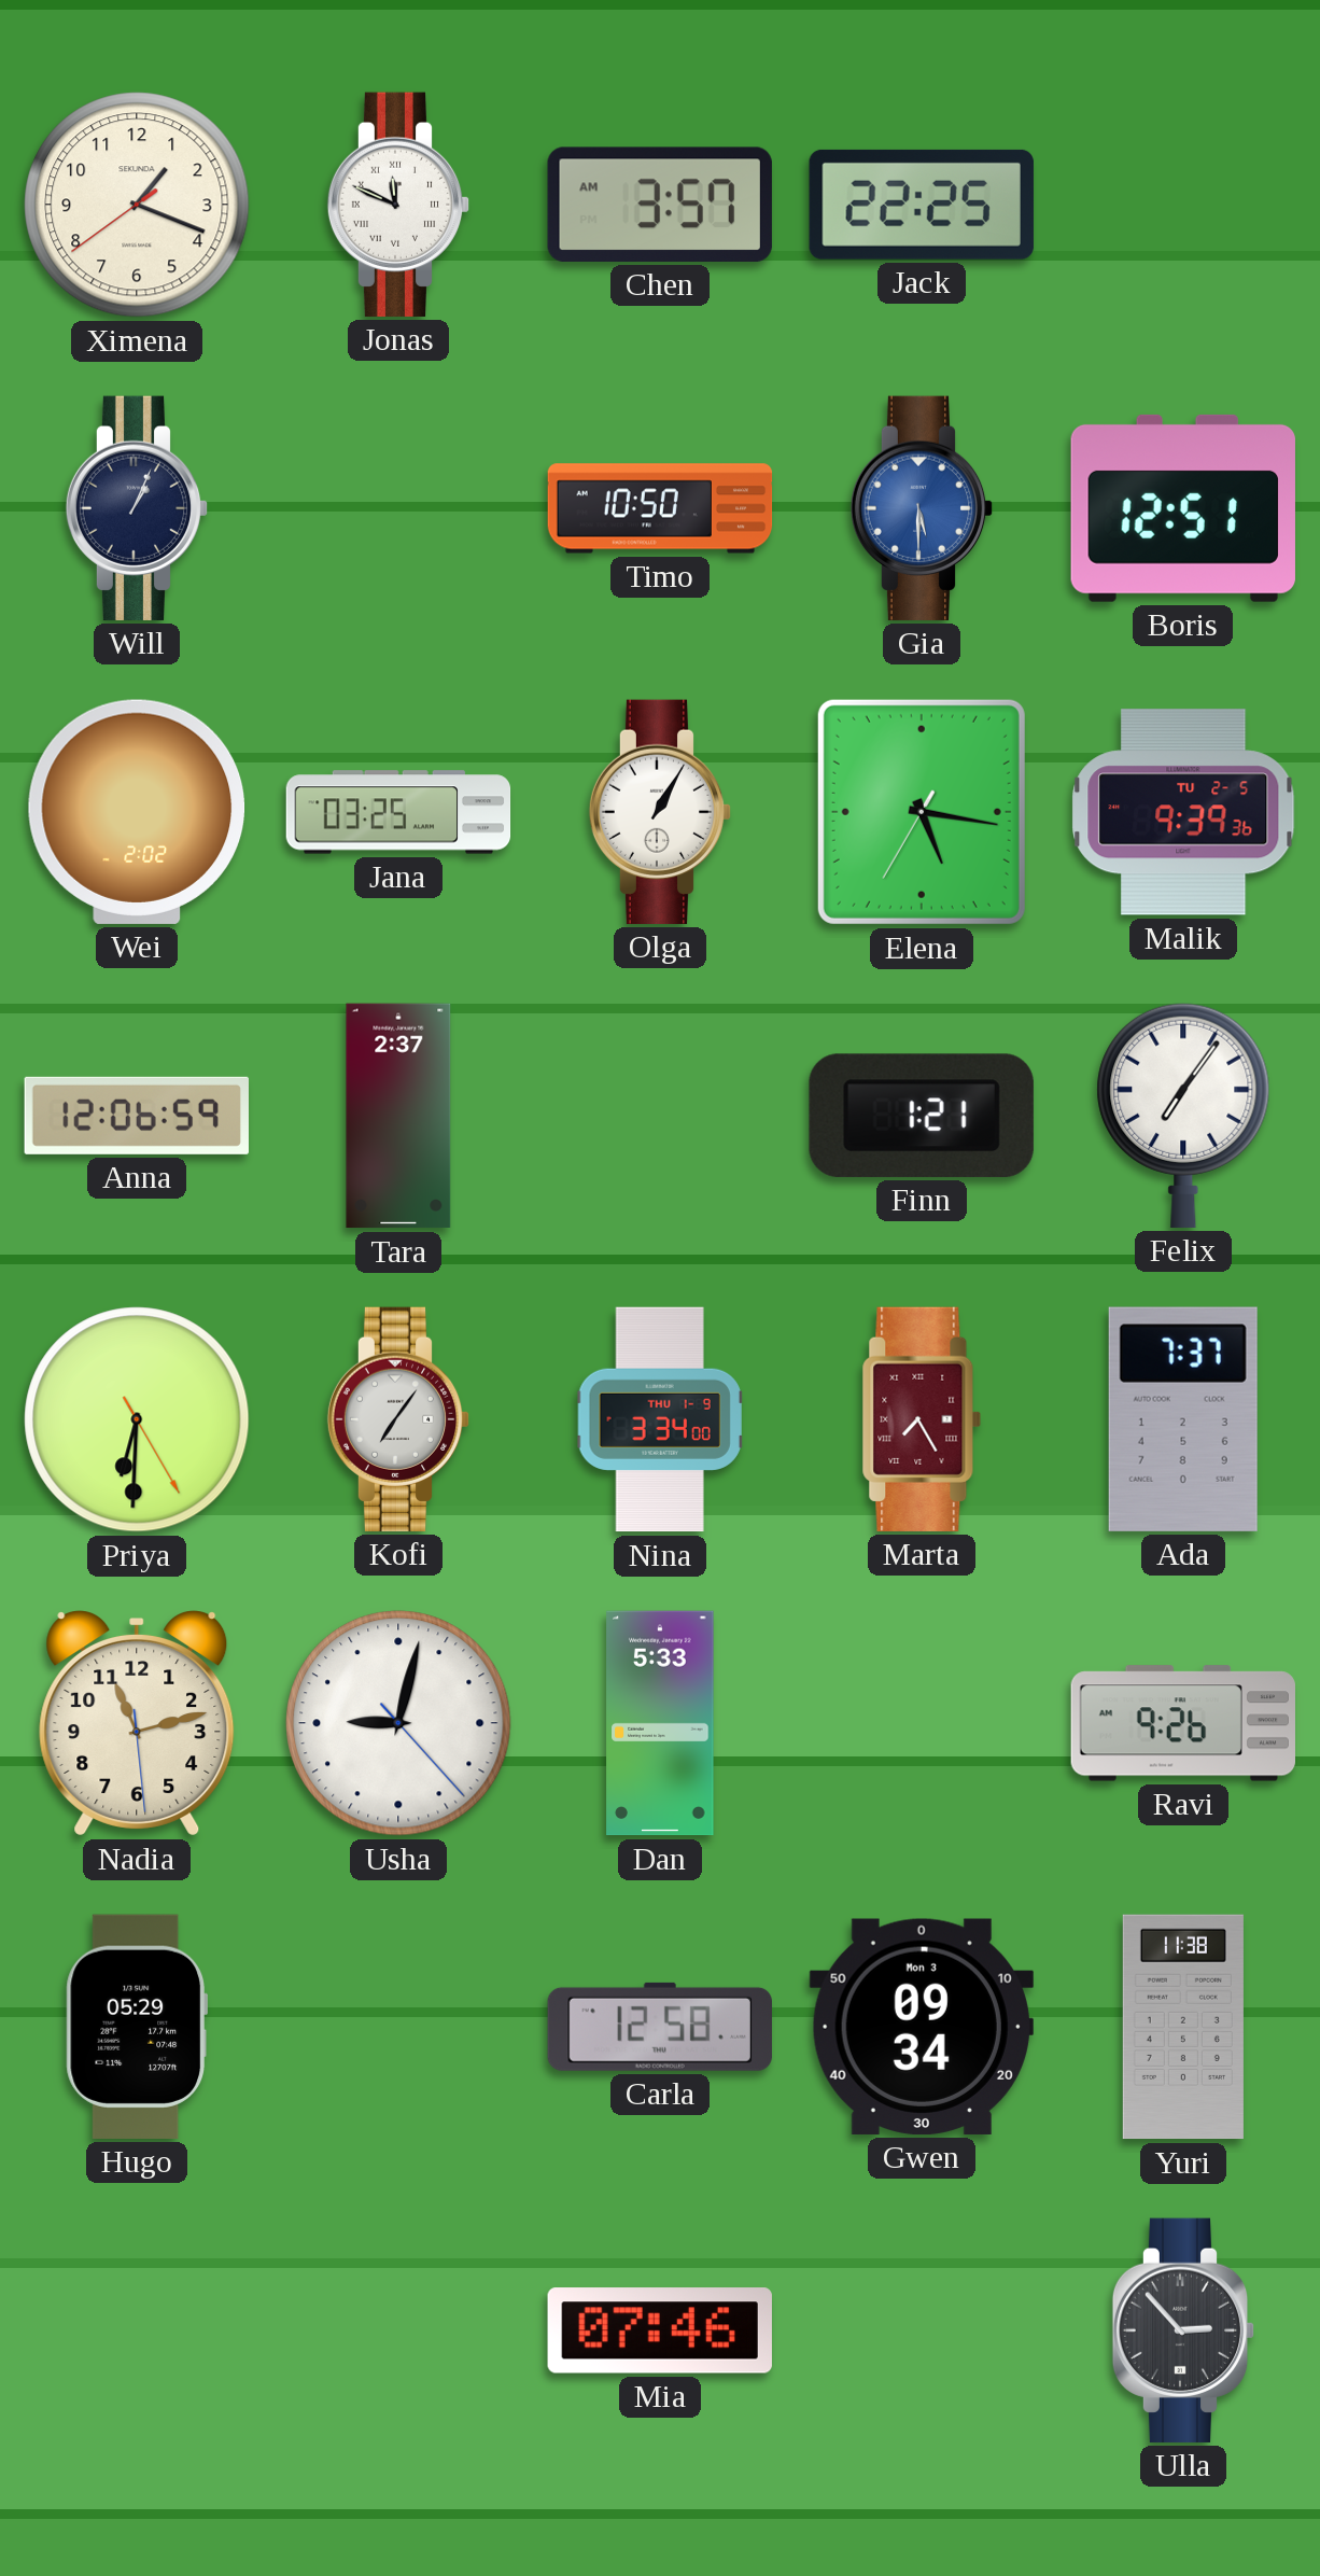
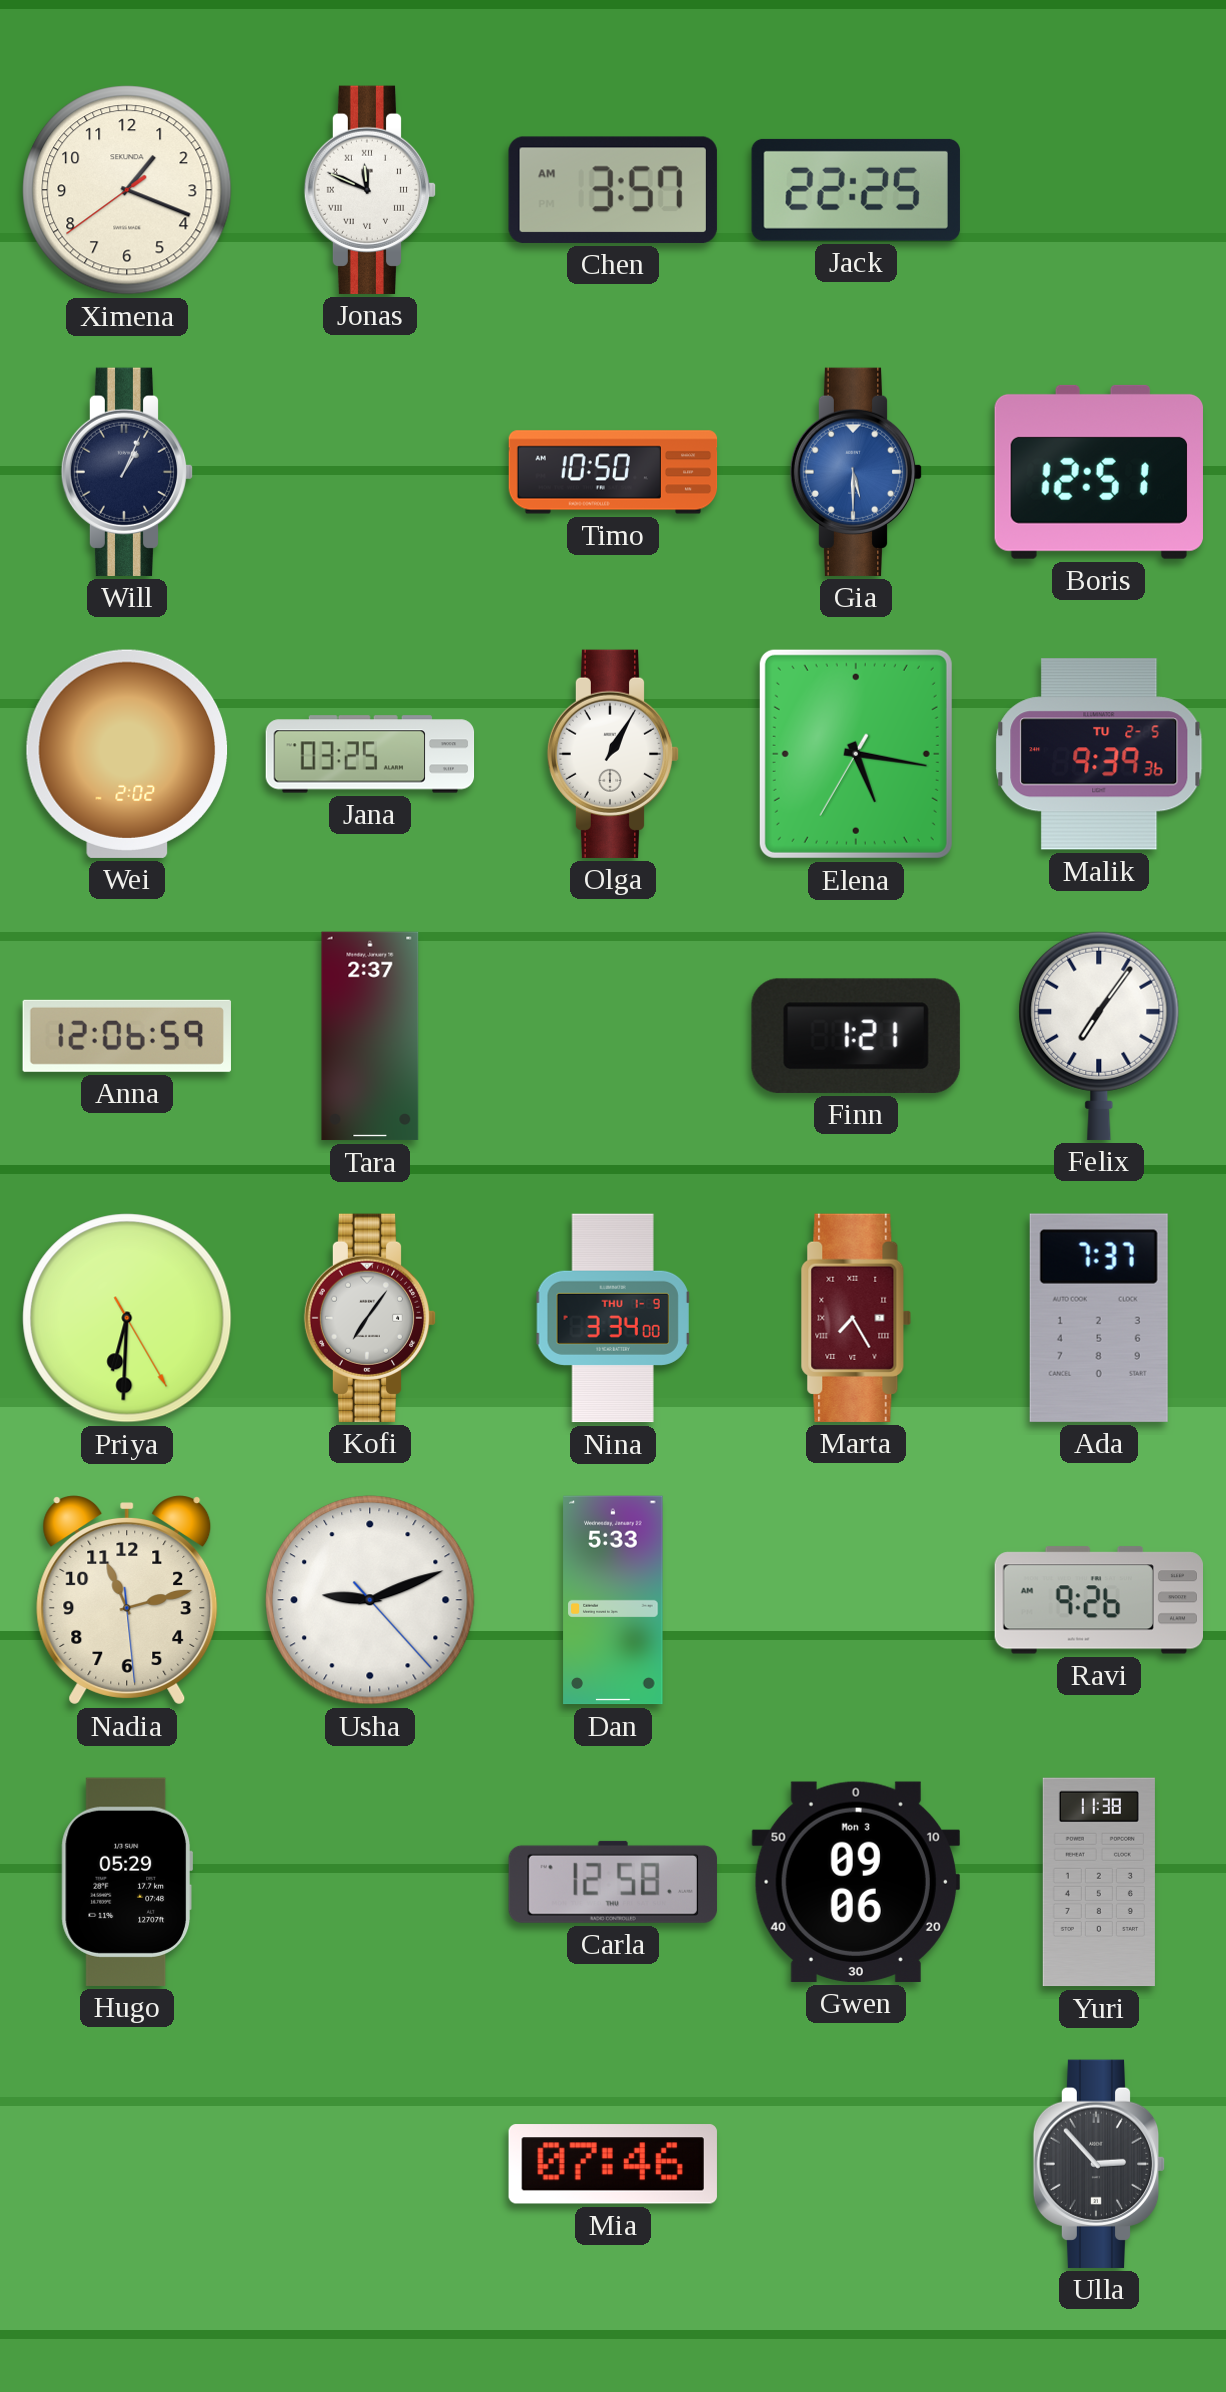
Usha: 9:02 -> 9:11
Gwen: 09:34 -> 09:06
